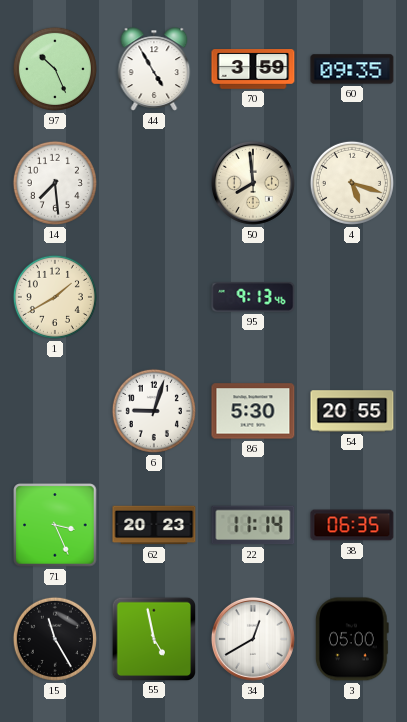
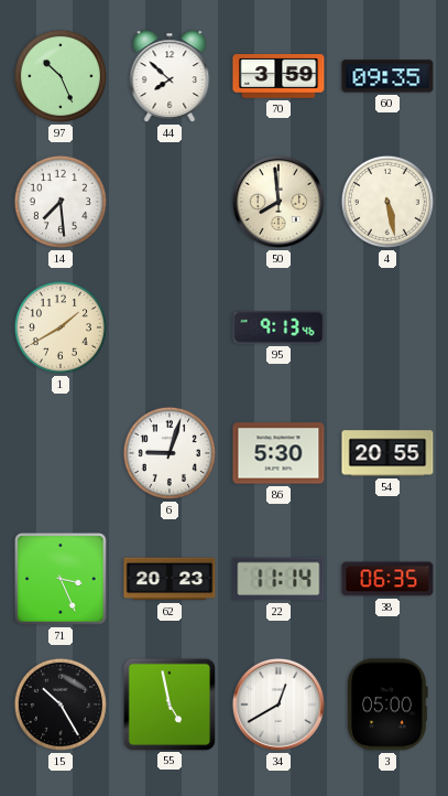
44: 4:55 -> 7:52
4: 5:18 -> 5:28
15: 11:25 -> 10:25
